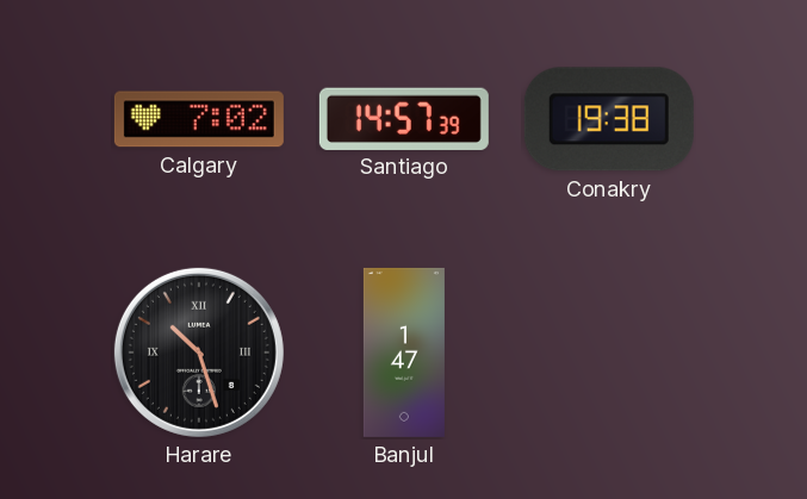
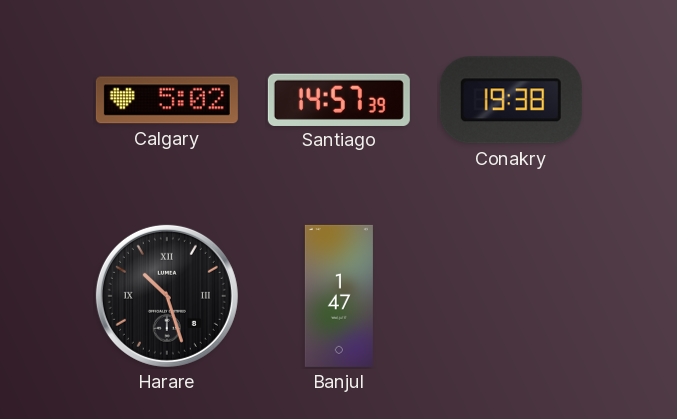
Calgary: 7:02 -> 5:02
